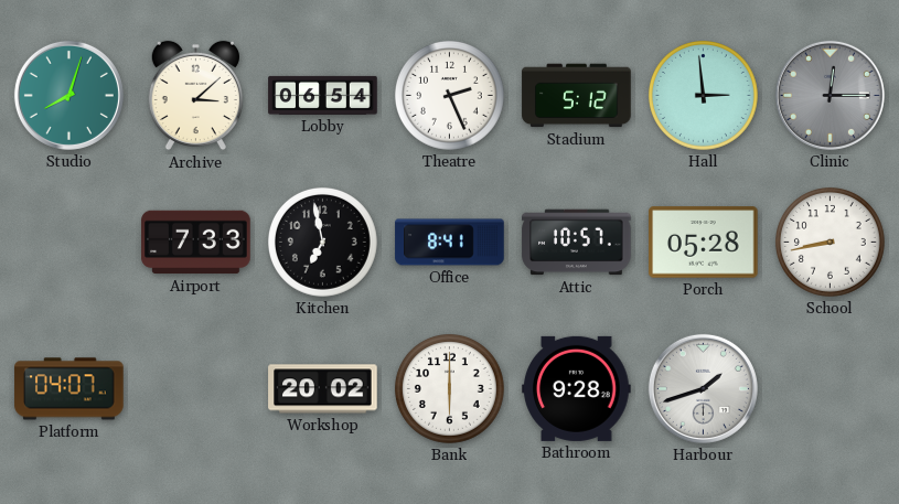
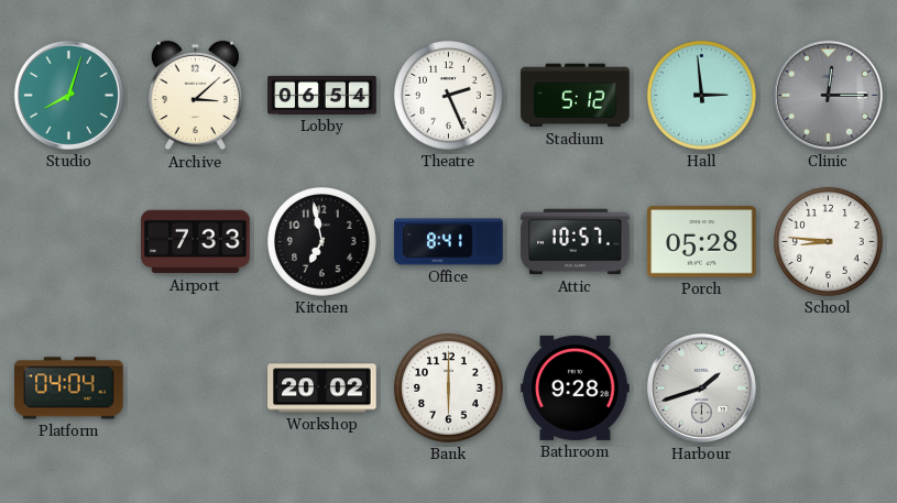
School: 8:43 -> 8:46
Platform: 04:07 -> 04:04
